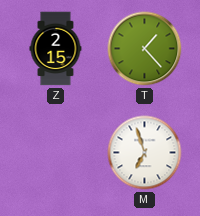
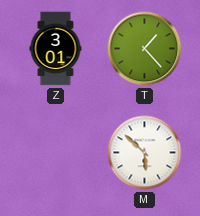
Z: 2:15 -> 3:01
M: 6:57 -> 5:52
